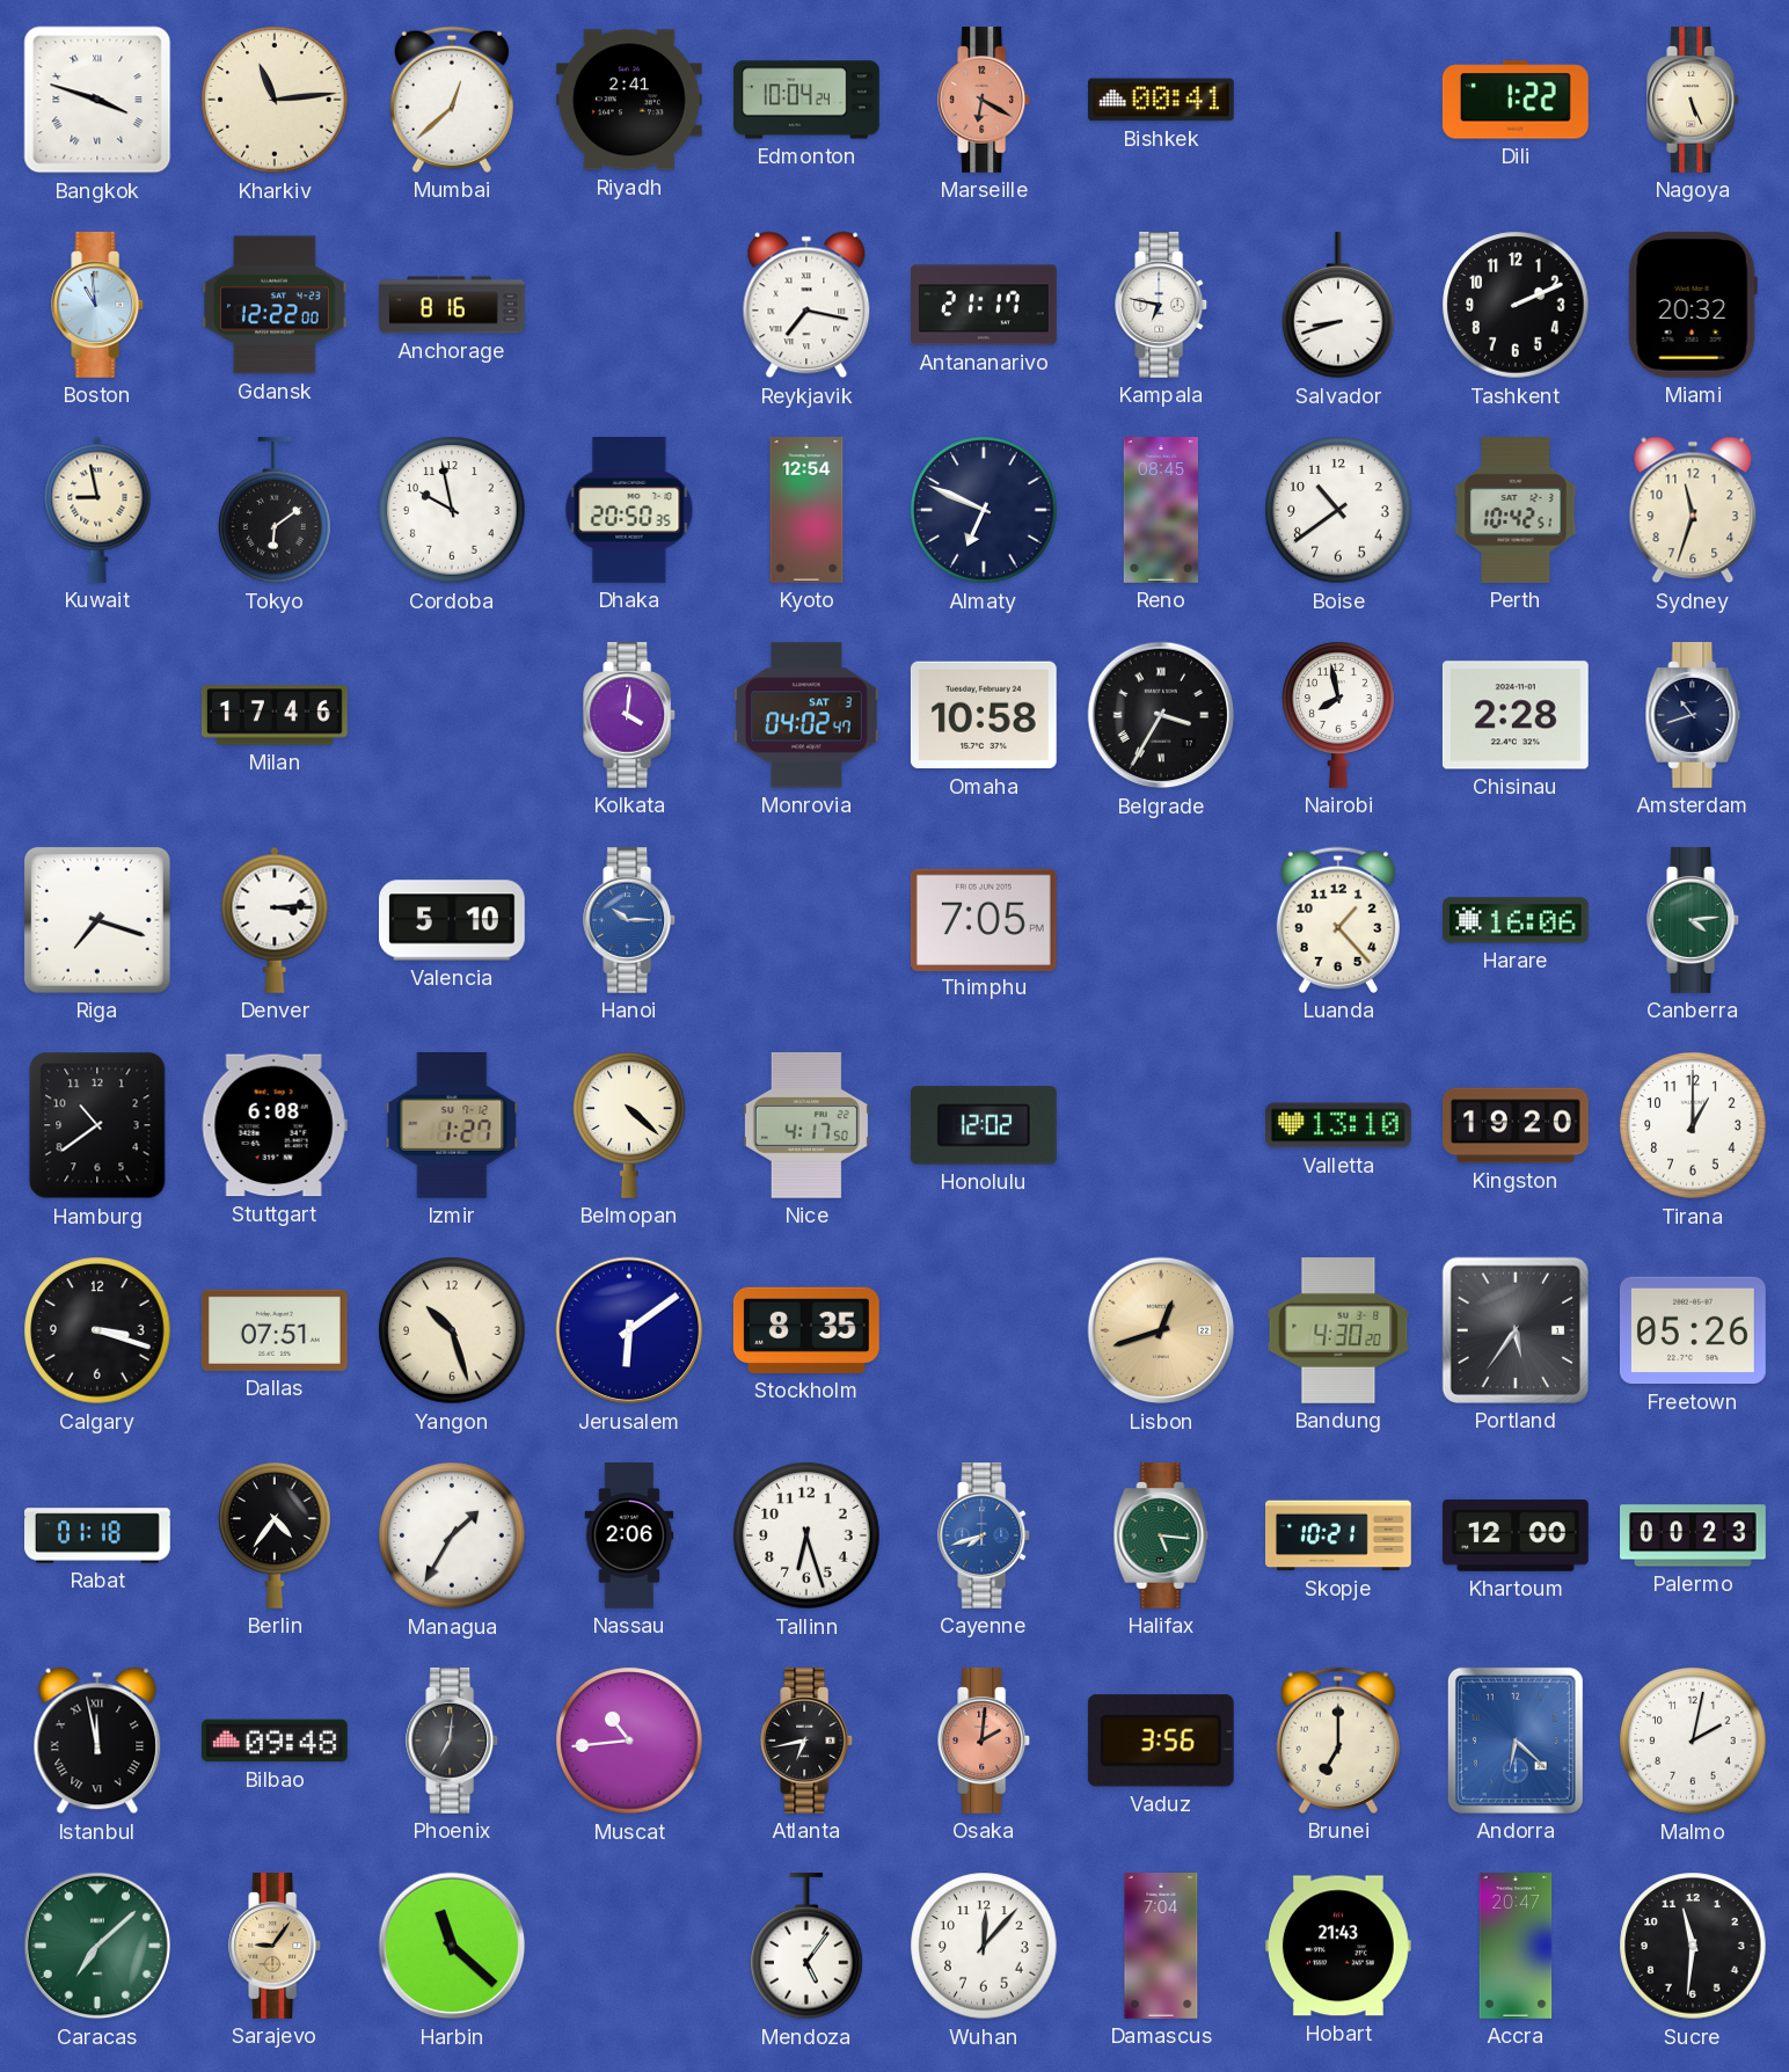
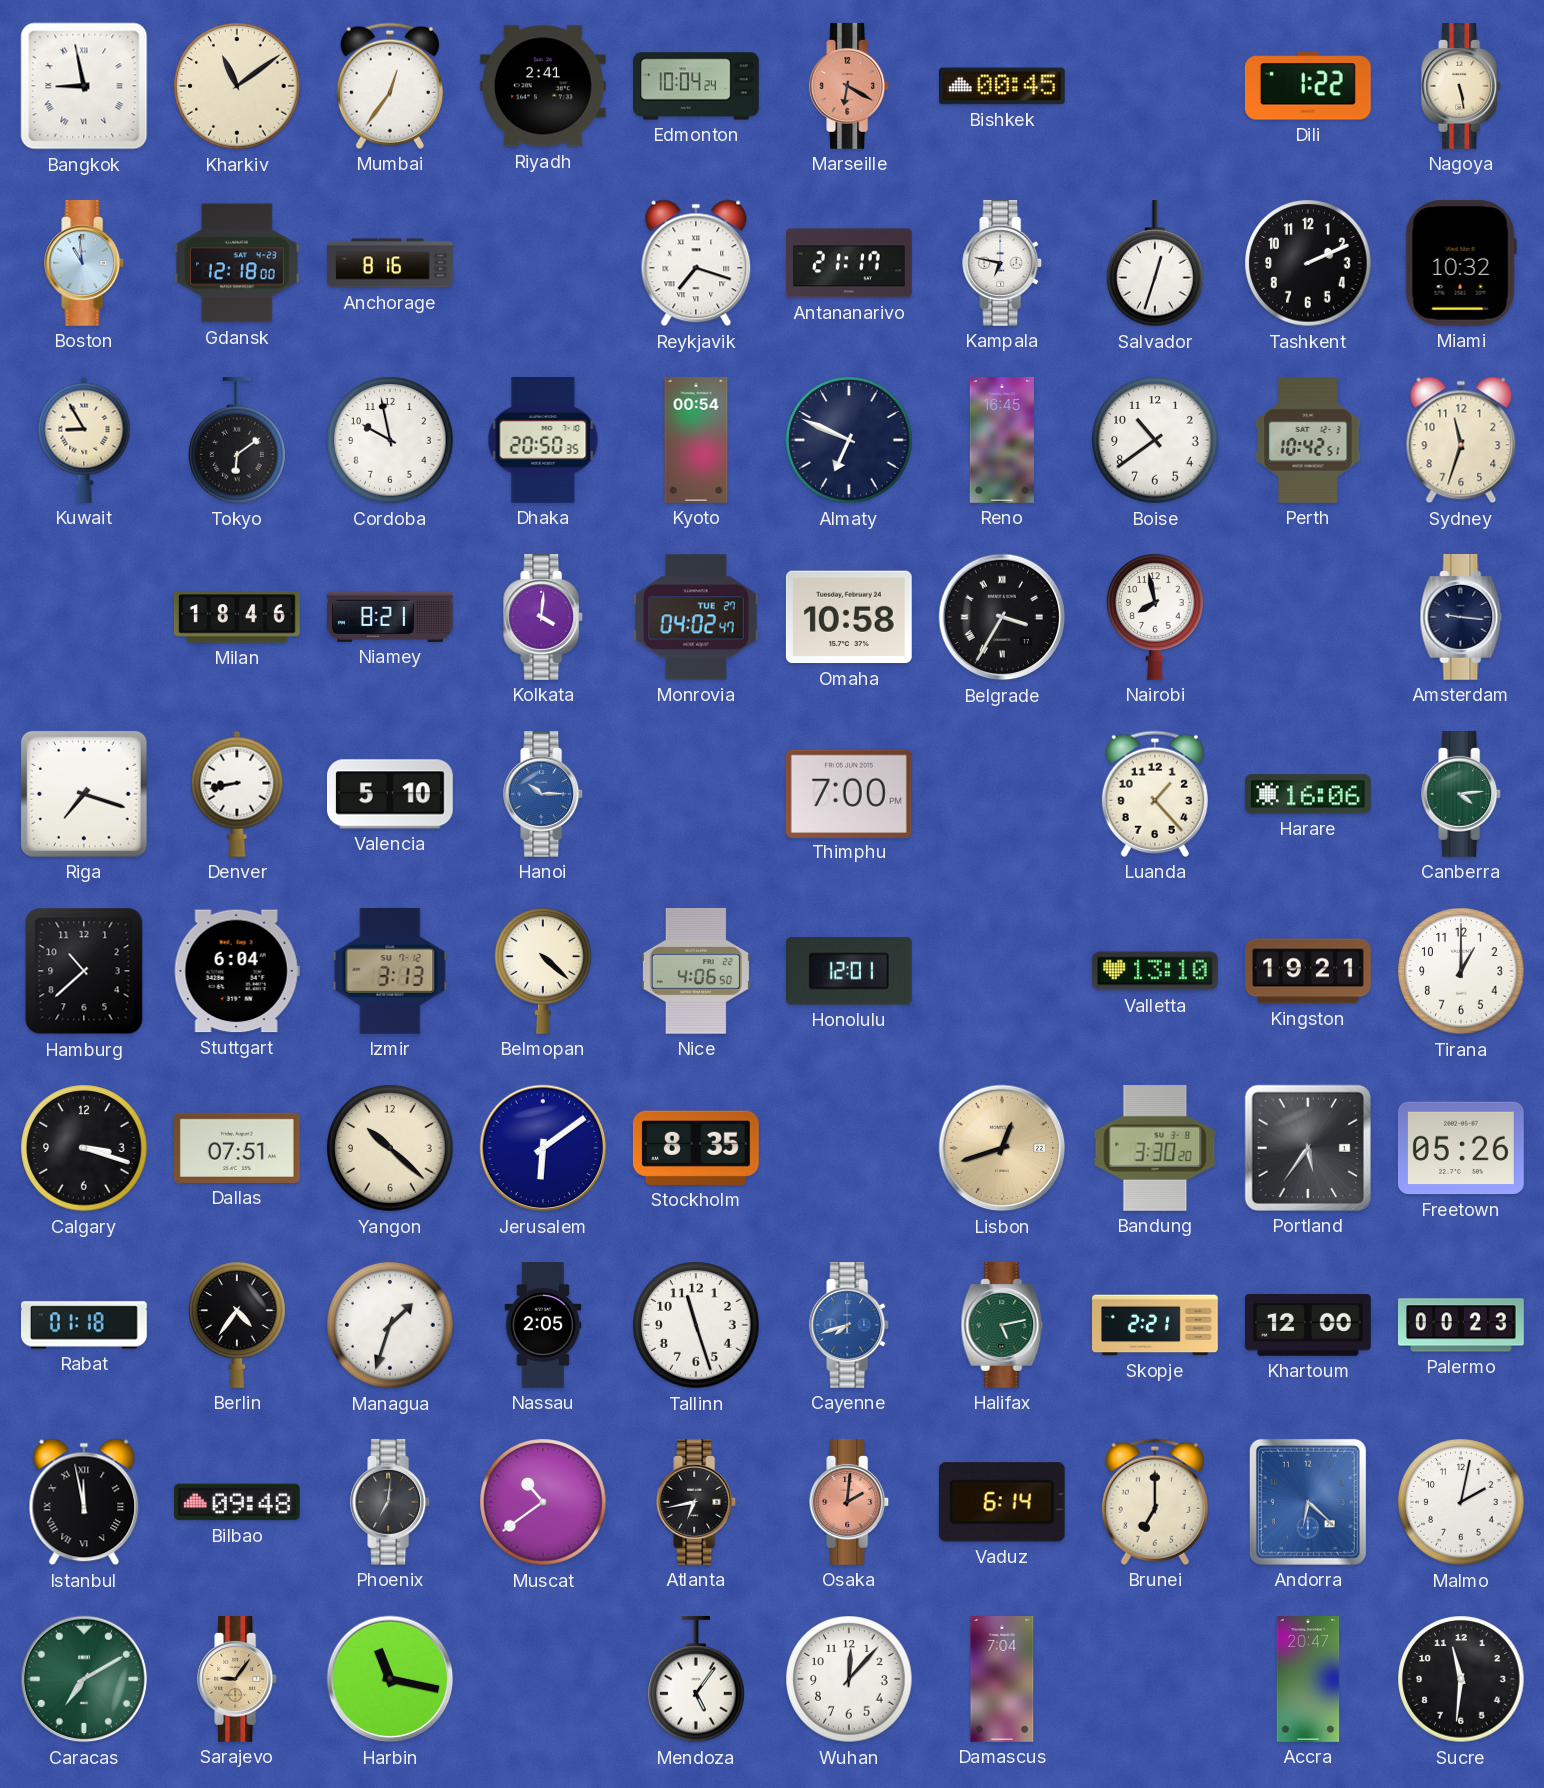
Bangkok: 3:48 -> 8:58
Kharkiv: 11:14 -> 11:09
Mumbai: 12:38 -> 12:36
Bishkek: 00:41 -> 00:45
Nagoya: 5:26 -> 5:28
Gdansk: 12:22 -> 12:18
Reykjavik: 7:17 -> 7:18
Salvador: 8:42 -> 12:33
Miami: 20:32 -> 10:32
Kuwait: 8:58 -> 8:55
Kyoto: 12:54 -> 00:54
Reno: 08:45 -> 16:45
Milan: 17:46 -> 18:46
Niamey: none -> 8:21
Monrovia date: SAT 3 -> TUE 27
Chisinau: 2:28 -> none
Amsterdam: 10:42 -> 9:16
Denver: 3:14 -> 8:43
Thimphu: 7:05 -> 7:00
Hamburg: 10:39 -> 10:38
Stuttgart: 6:08 -> 6:04
Izmir: 1:27 -> 3:13
Nice: 4:17 -> 4:06
Honolulu: 12:02 -> 12:01
Kingston: 19:20 -> 19:21
Yangon: 10:27 -> 10:22
Bandung: 4:30 -> 3:30
Managua: 1:35 -> 1:33
Nassau: 2:06 -> 2:05
Tallinn: 6:27 -> 11:27
Halifax: 5:16 -> 5:13
Skopje: 10:21 -> 2:21
Muscat: 10:44 -> 10:39
Vaduz: 3:56 -> 6:14
Caracas: 7:08 -> 7:10
Harbin: 11:22 -> 11:17
Hobart: 21:43 -> none
